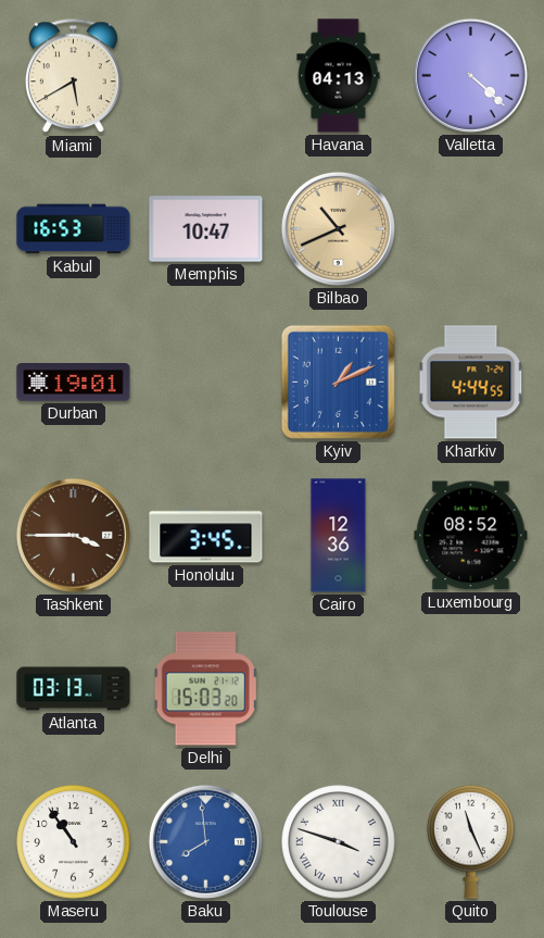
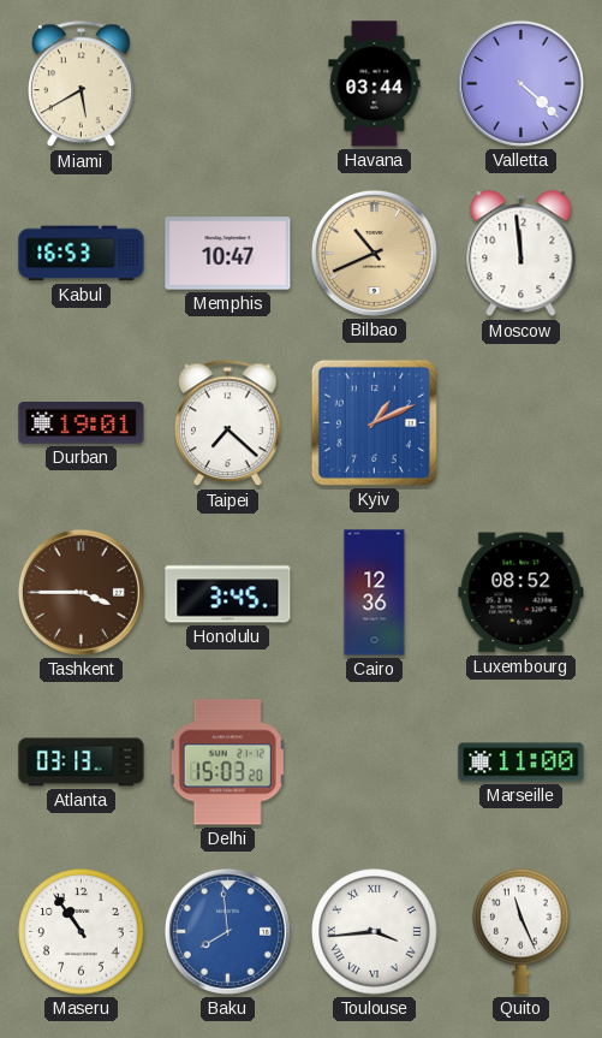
Havana: 04:13 -> 03:44
Moscow: none -> 11:59
Taipei: none -> 7:22
Kharkiv: 4:44 -> none
Marseille: none -> 11:00
Toulouse: 3:48 -> 3:44
